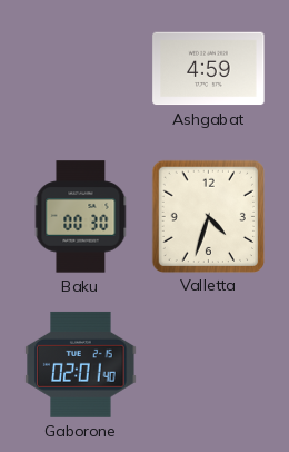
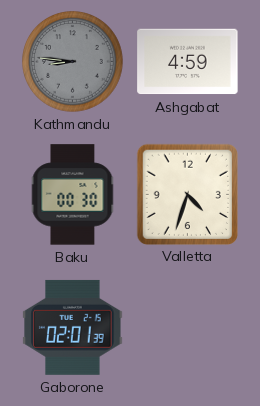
Kathmandu: none -> 8:46
Gaborone: 02:01:40 -> 02:01:39
